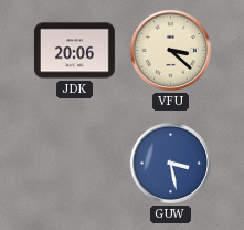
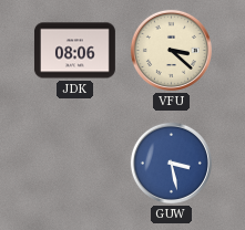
JDK: 20:06 -> 08:06
